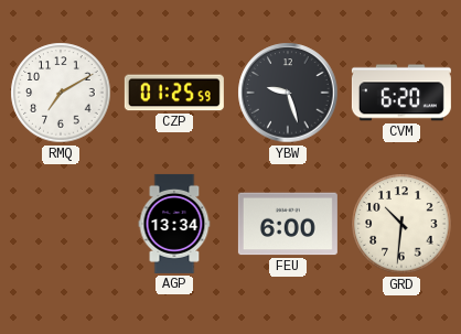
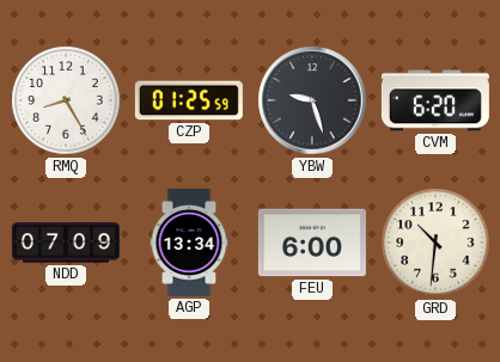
RMQ: 7:10 -> 8:25
NDD: none -> 07:09
